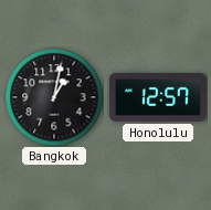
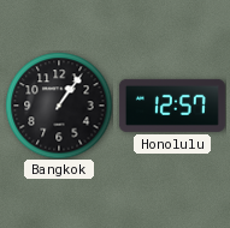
Bangkok: 1:02 -> 1:06
